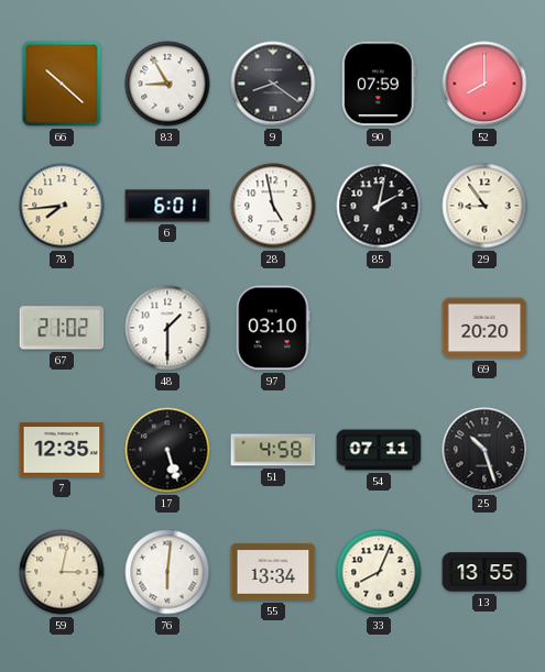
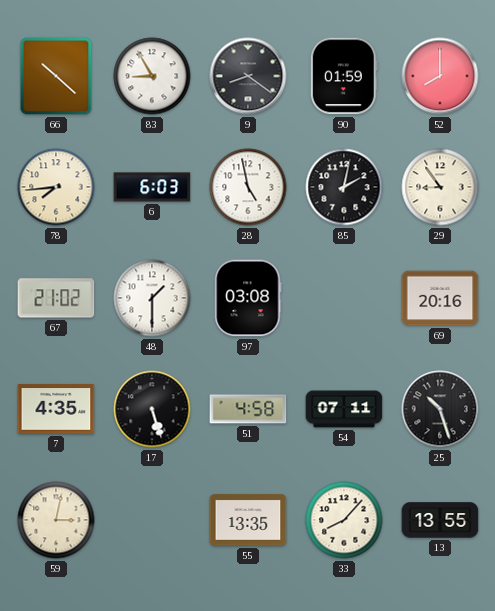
90: 07:59 -> 01:59
6: 6:01 -> 6:03
97: 03:10 -> 03:08
69: 20:20 -> 20:16
7: 12:35 -> 4:35
76: 6:01 -> none
55: 13:34 -> 13:35
33: 8:04 -> 8:07
